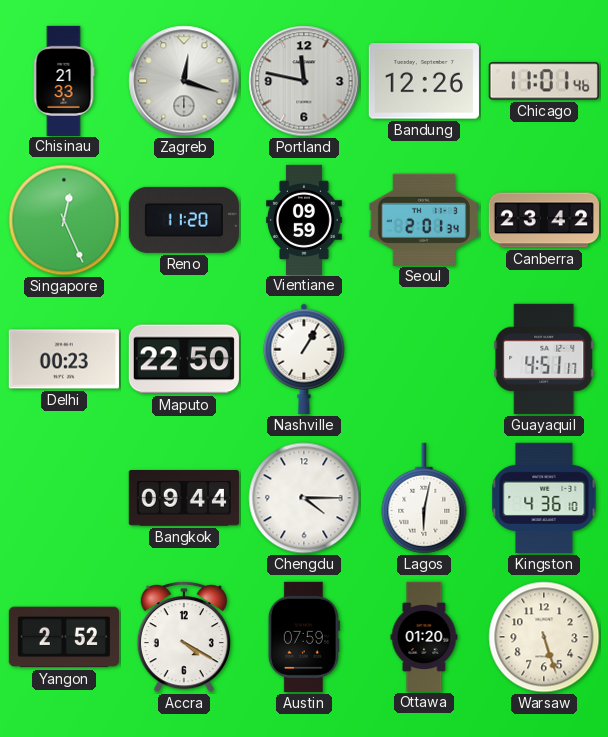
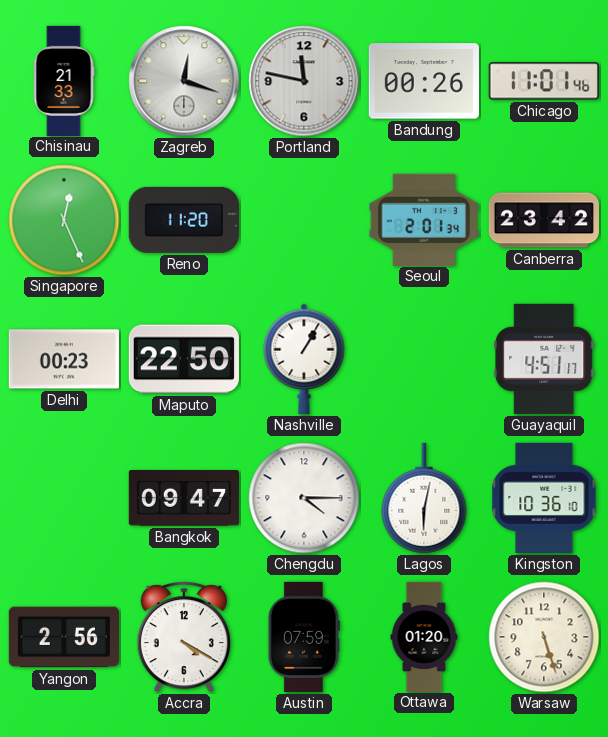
Bandung: 12:26 -> 00:26
Vientiane: 09:59 -> none
Bangkok: 09:44 -> 09:47
Kingston: 4:36 -> 10:36
Yangon: 2:52 -> 2:56
